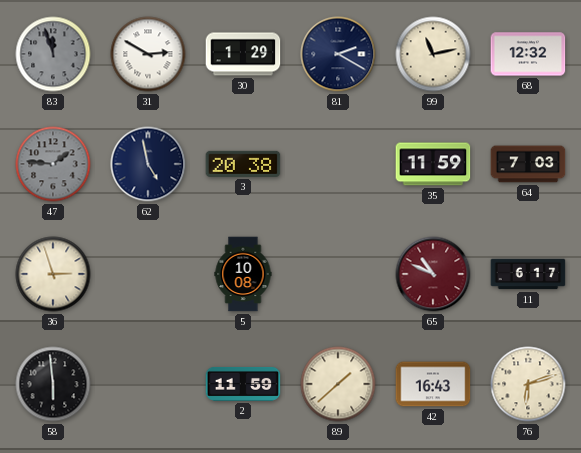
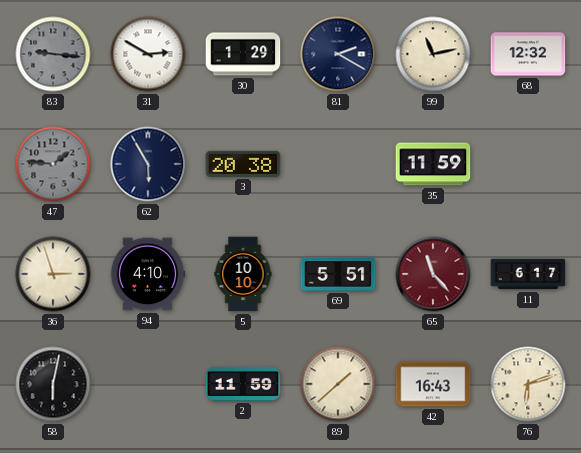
83: 11:57 -> 9:16
62: 4:58 -> 5:55
64: 7:03 -> none
94: none -> 4:10
5: 10:08 -> 10:10
69: none -> 5:51
65: 10:49 -> 11:23
58: 5:59 -> 6:02
